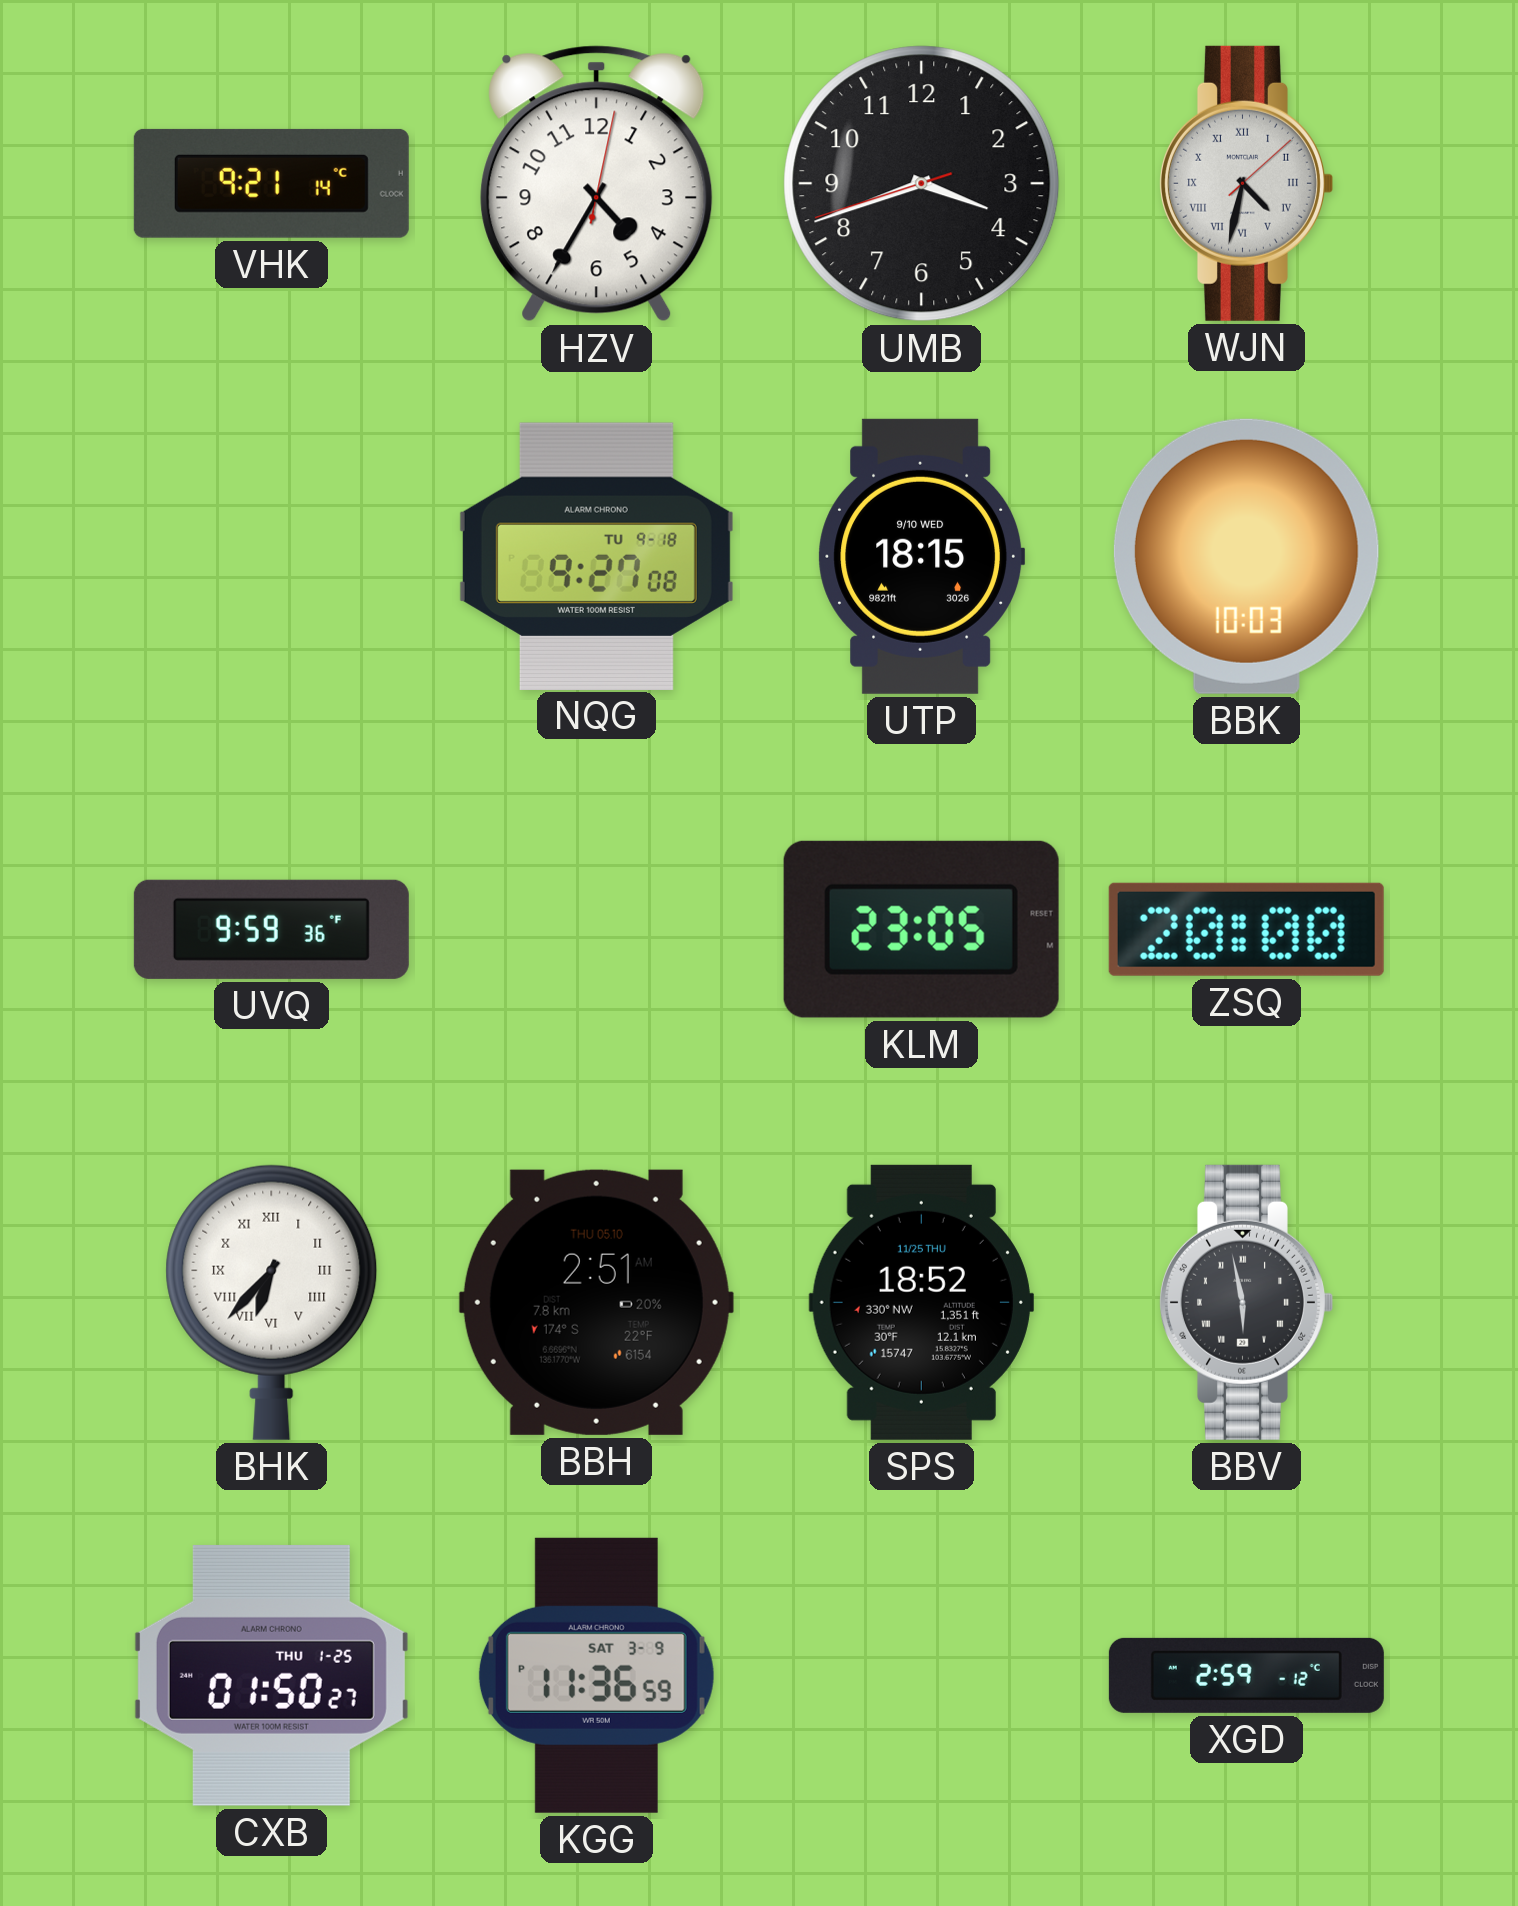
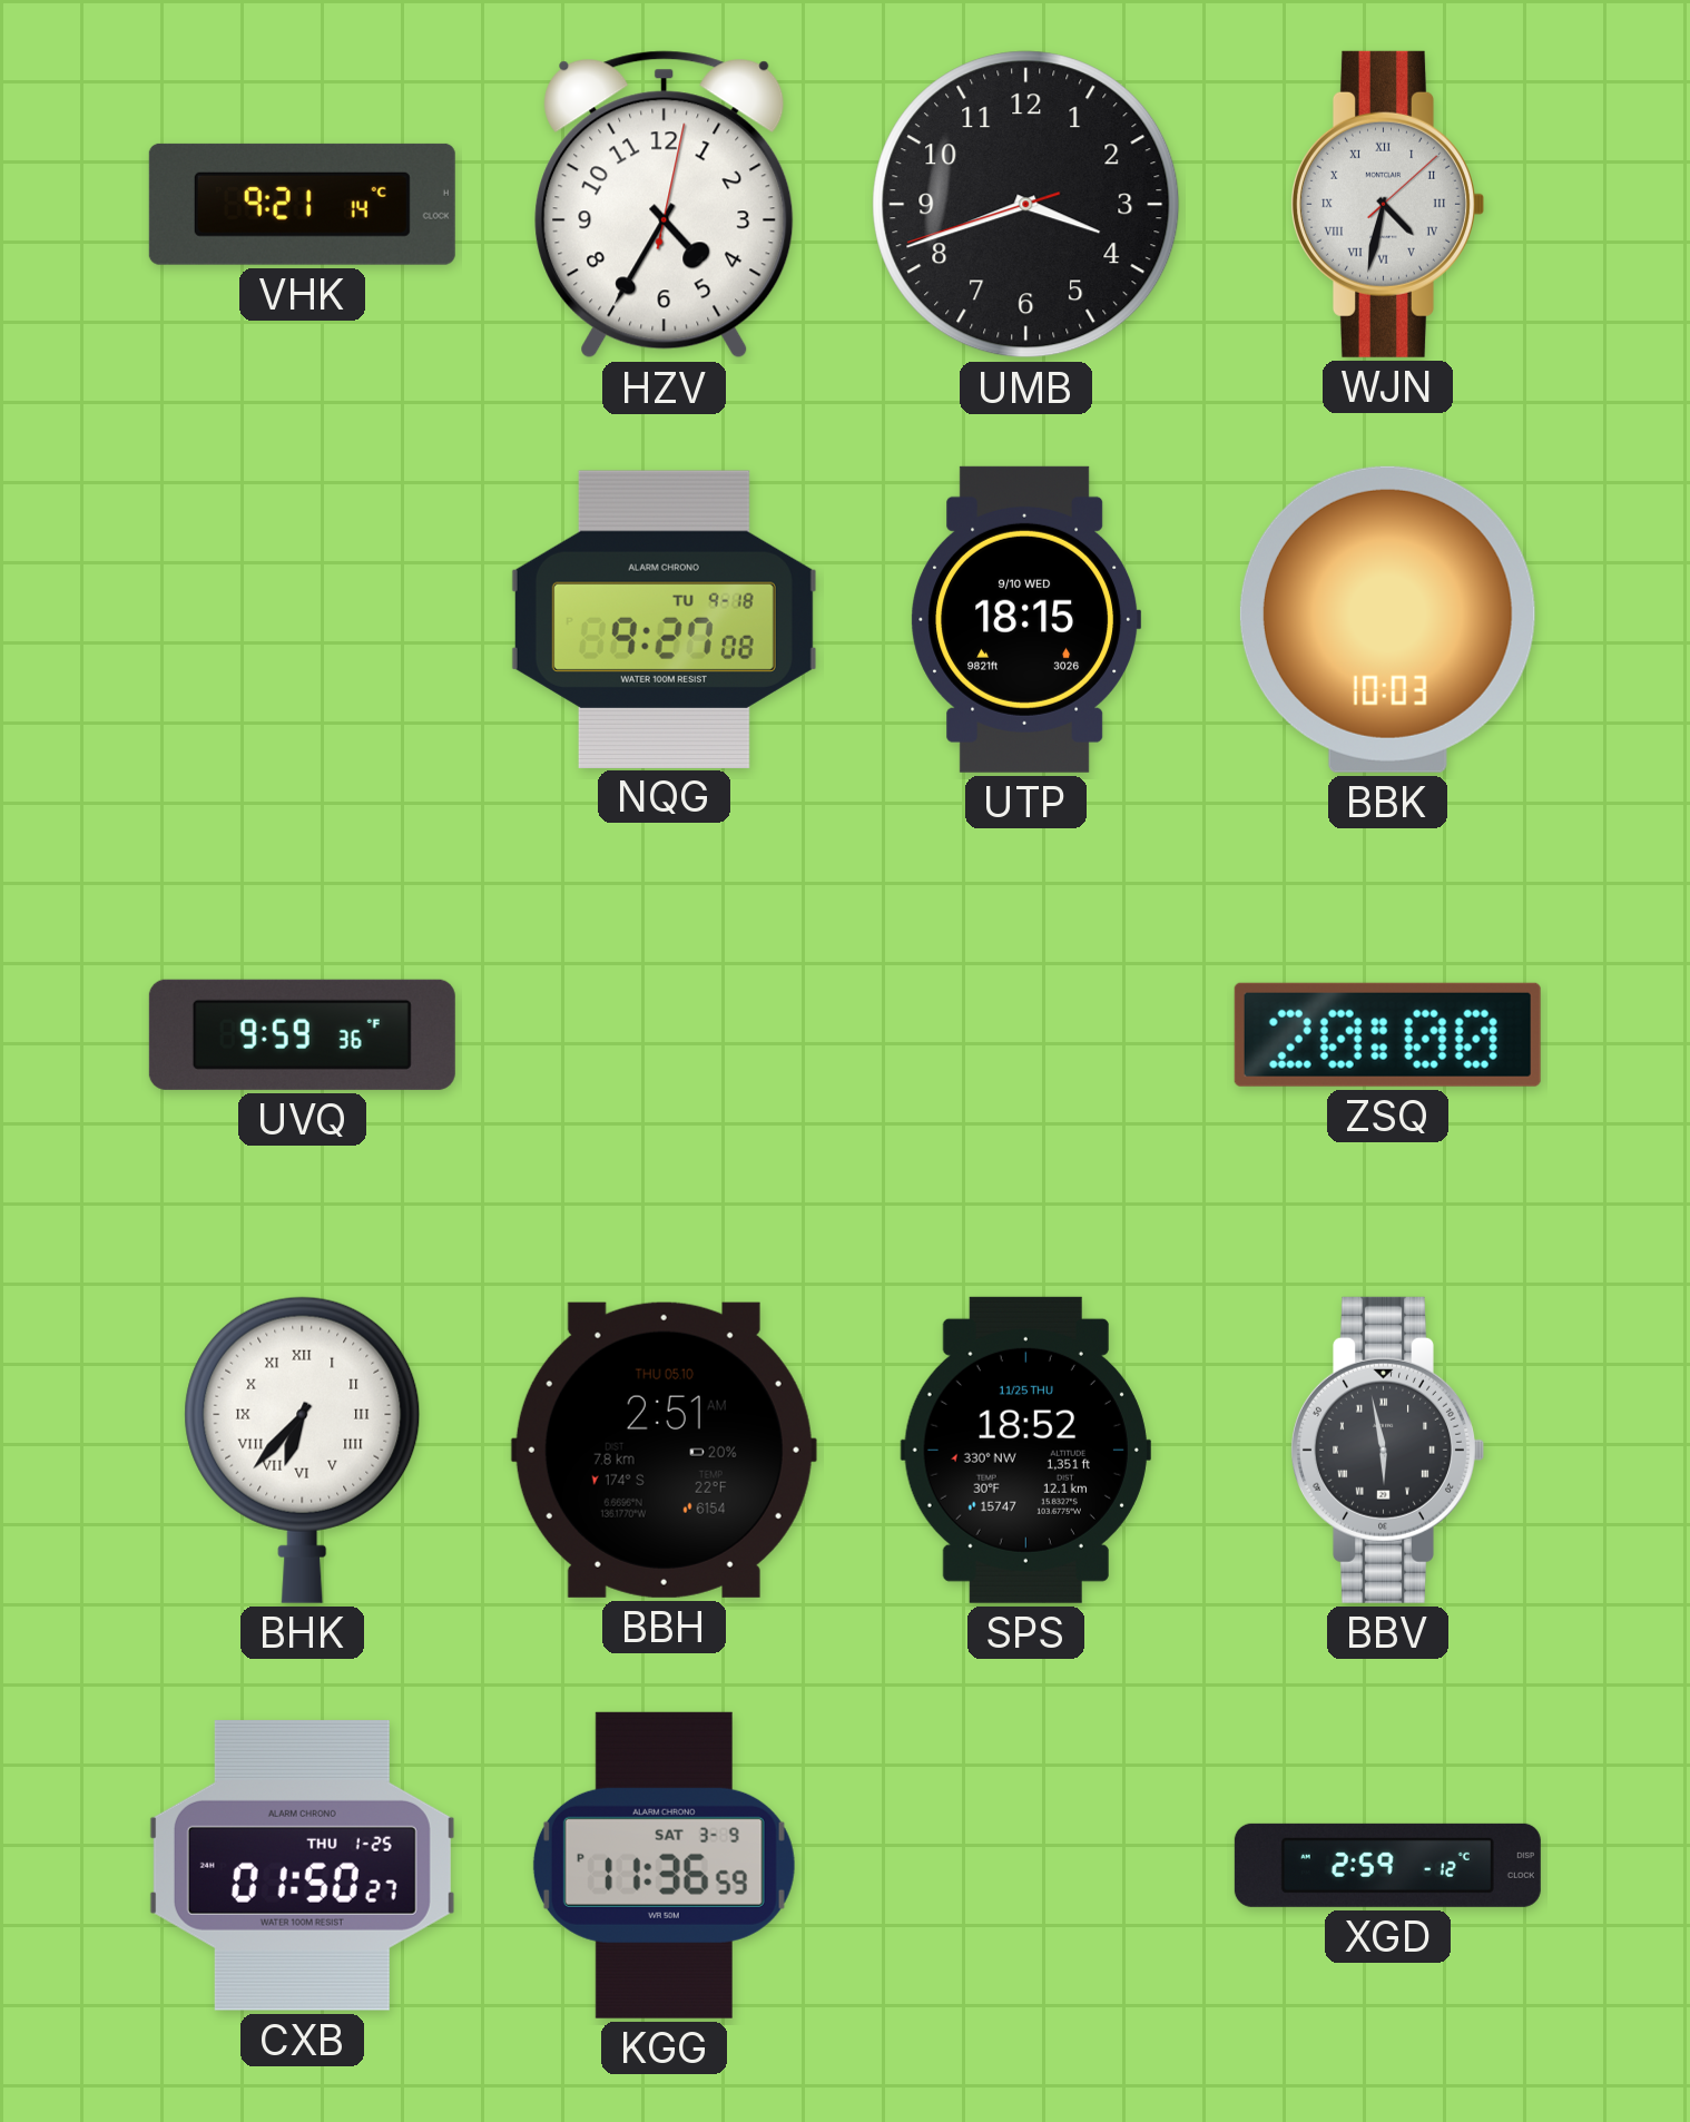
KLM: 23:05 -> none
